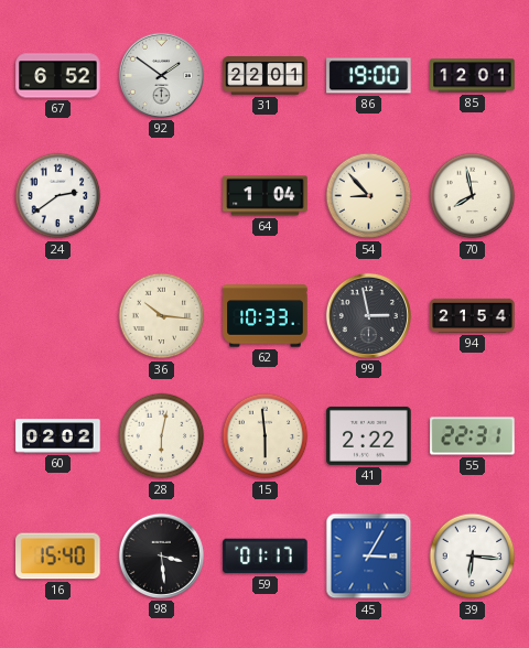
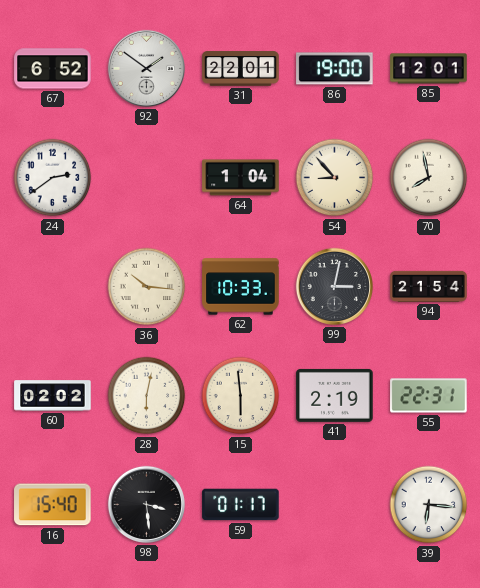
99: 2:58 -> 3:02
41: 2:22 -> 2:19
45: 3:05 -> none
